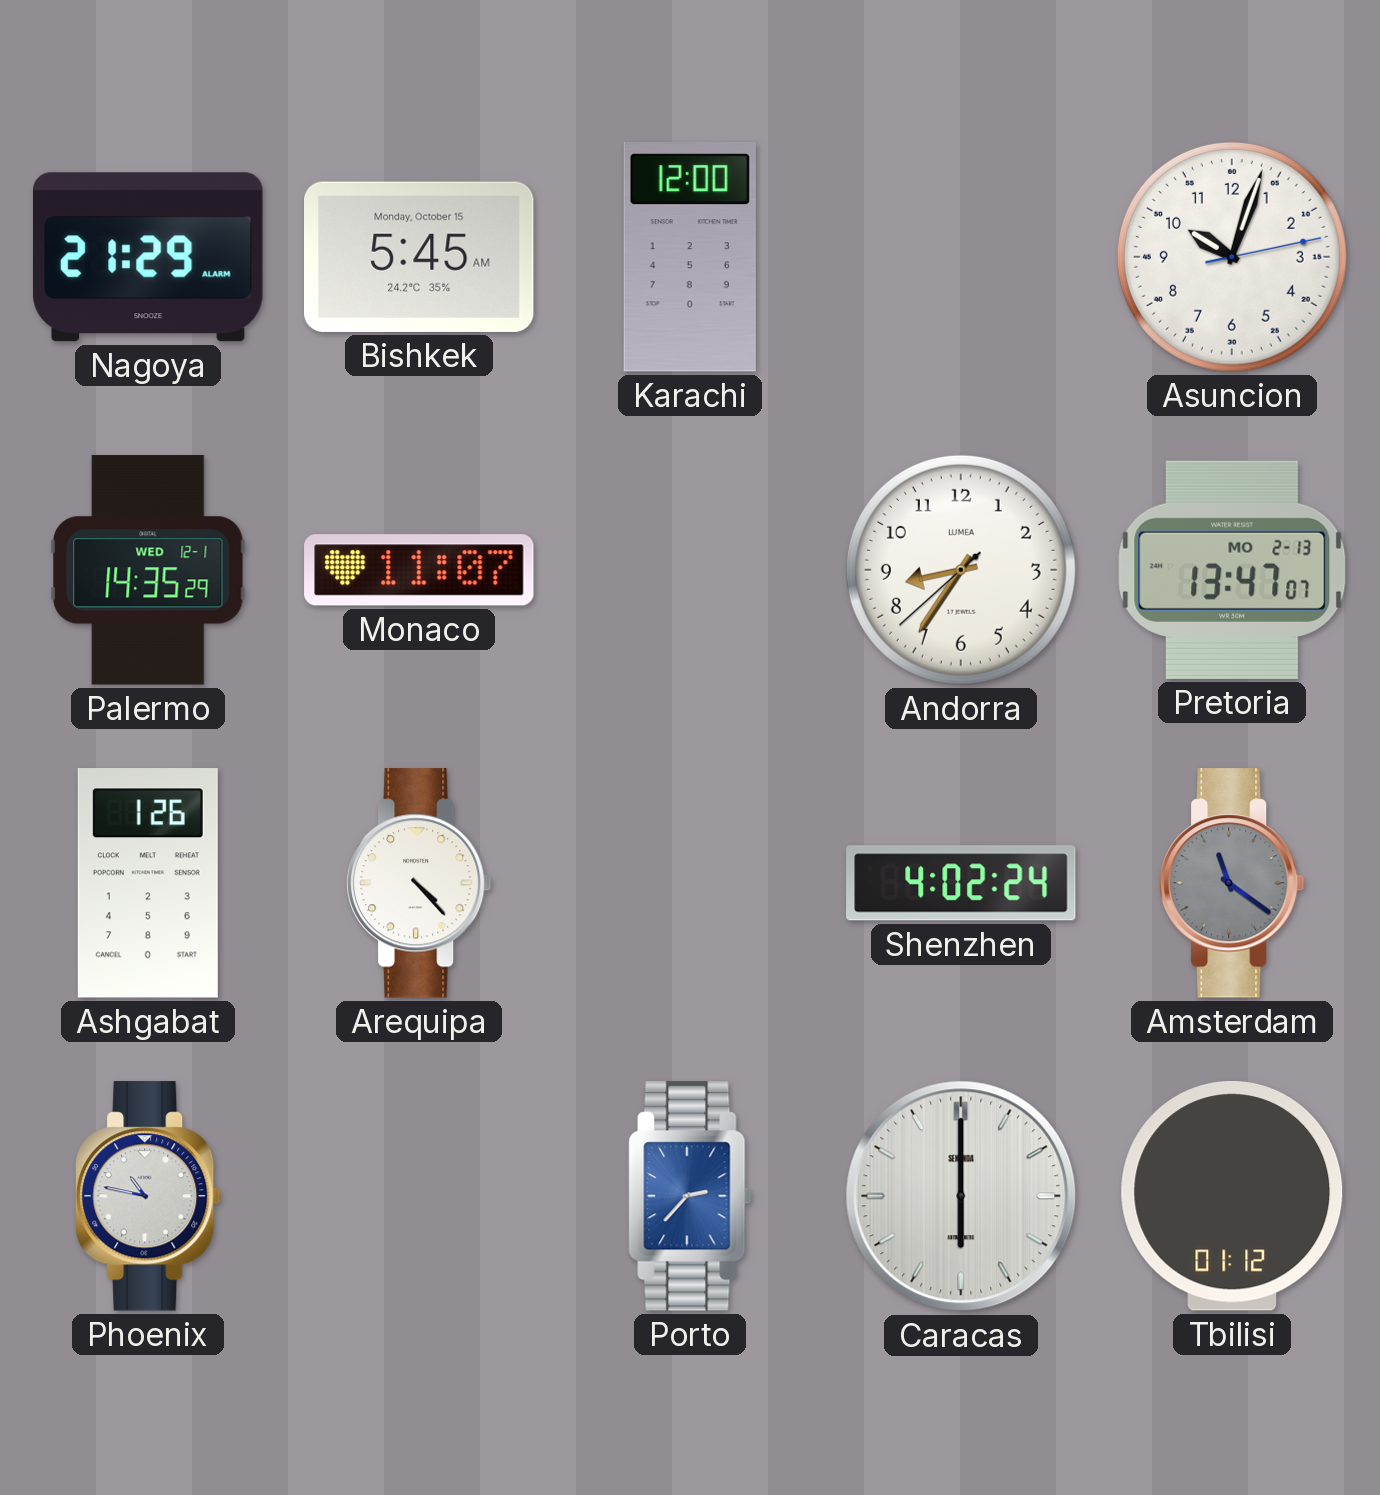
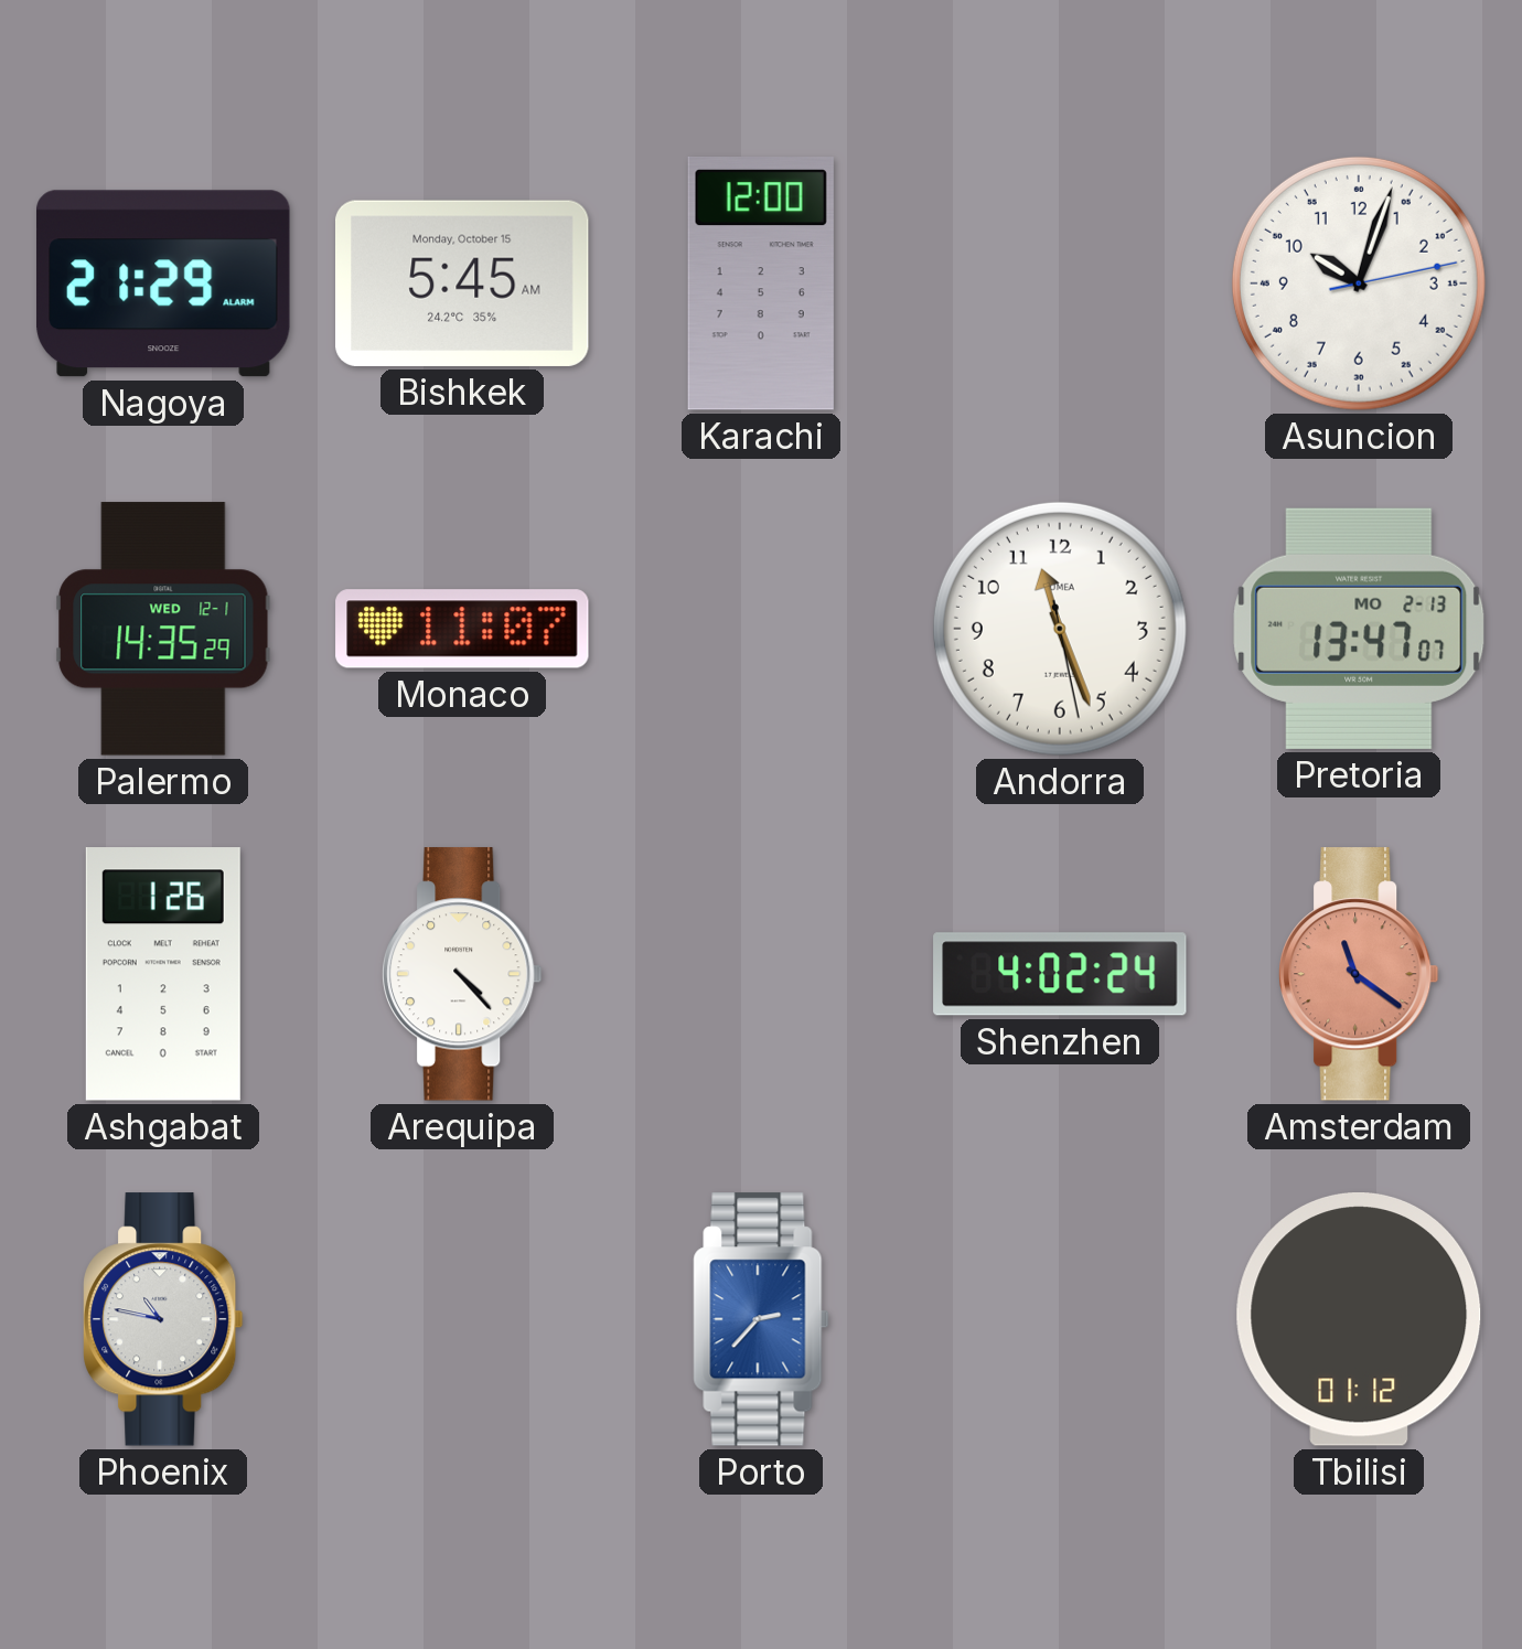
Andorra: 8:35 -> 11:26
Amsterdam dial: grey -> salmon
Caracas: 6:00 -> none
